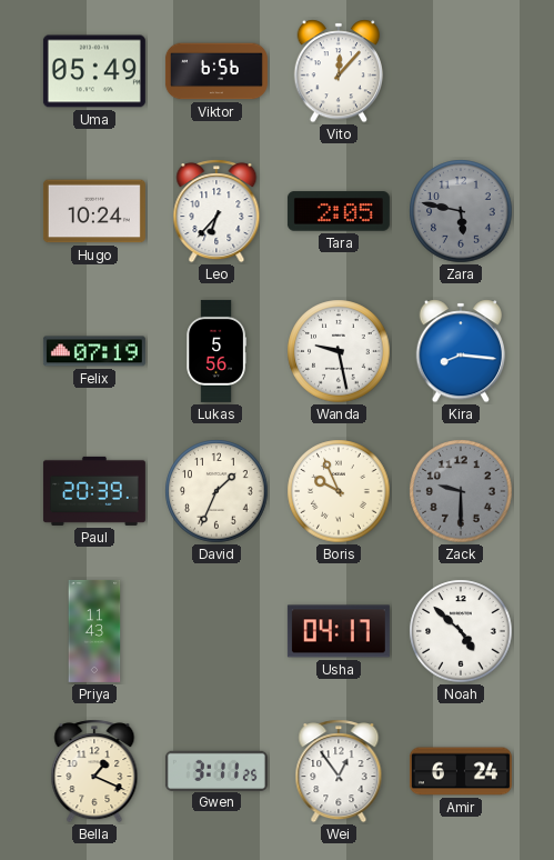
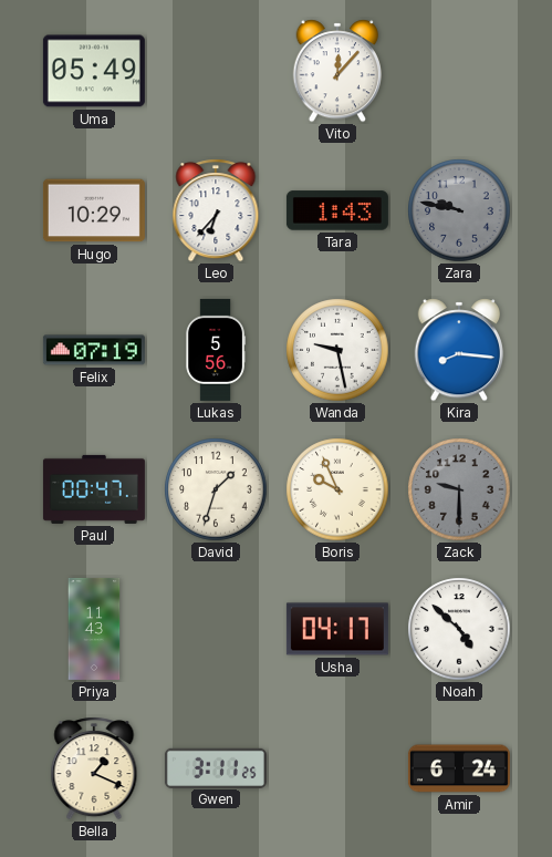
Viktor: 6:56 -> none
Hugo: 10:24 -> 10:29
Tara: 2:05 -> 1:43
Zara: 5:47 -> 9:47
Paul: 20:39 -> 00:47
David: 1:34 -> 1:33
Wei: 12:54 -> none
